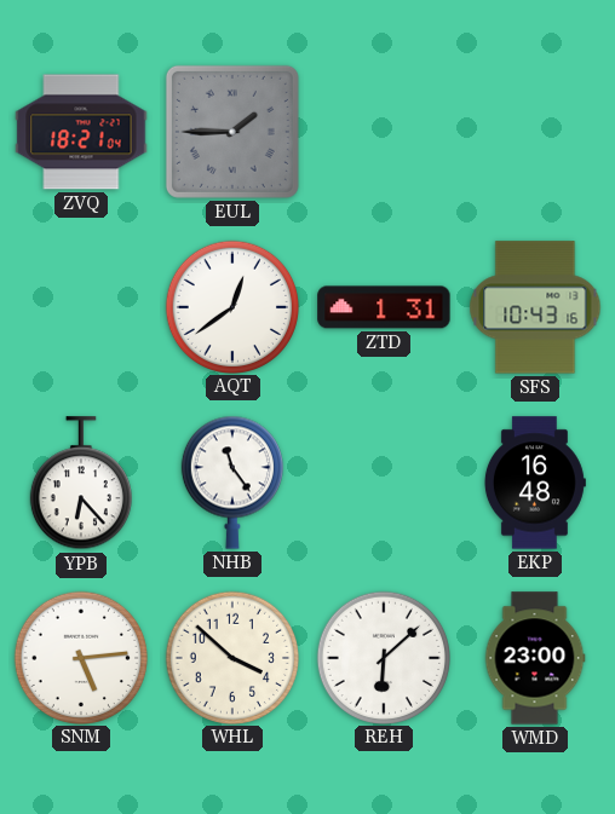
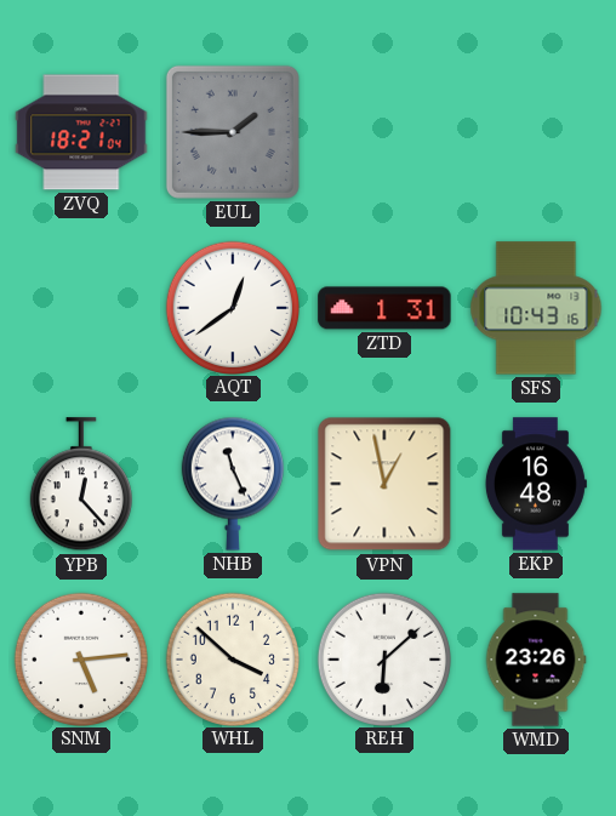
YPB: 6:23 -> 12:23
NHB: 11:24 -> 11:26
VPN: none -> 12:58
WMD: 23:00 -> 23:26
